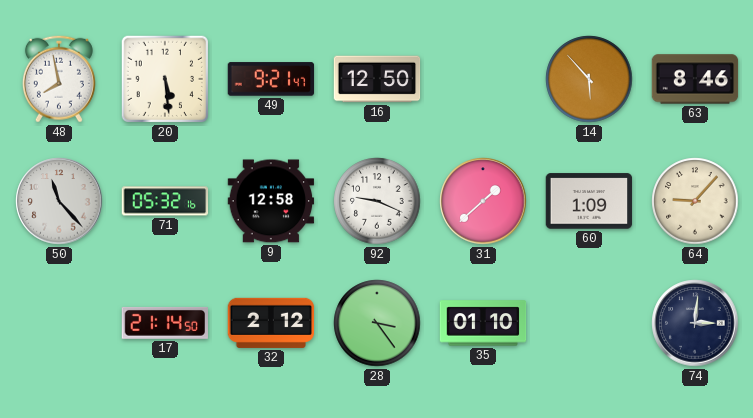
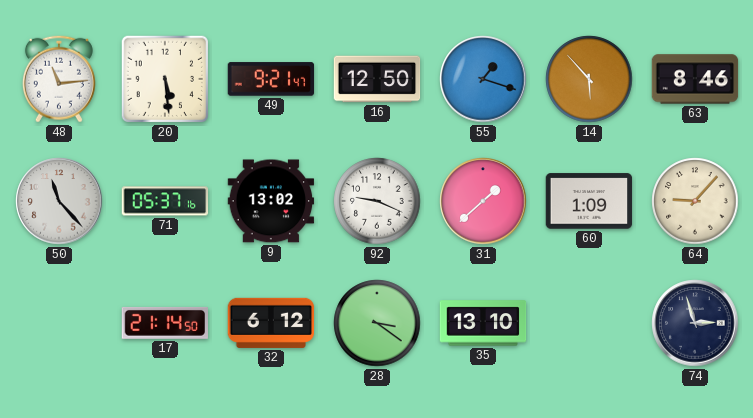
48: 7:58 -> 11:14
55: none -> 1:18
71: 05:32 -> 05:37
9: 12:58 -> 13:02
32: 2:12 -> 6:12
28: 3:24 -> 3:21
35: 01:10 -> 13:10
74: 3:01 -> 2:57
